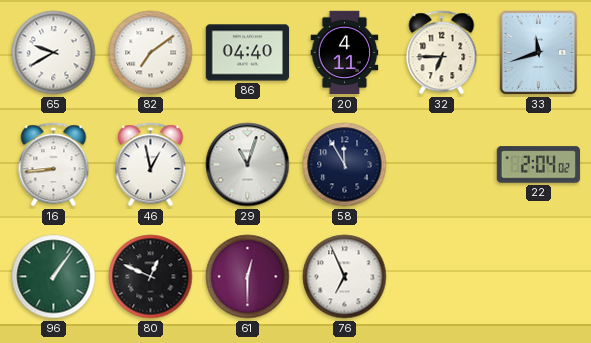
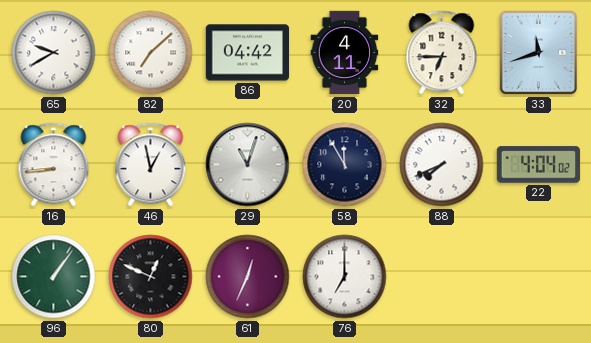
82: 7:09 -> 7:08
86: 04:40 -> 04:42
88: none -> 7:41
22: 2:04 -> 4:04
61: 12:30 -> 12:34
76: 6:56 -> 7:00
